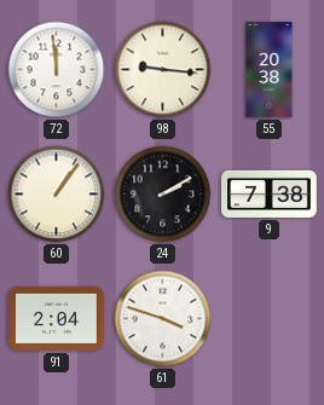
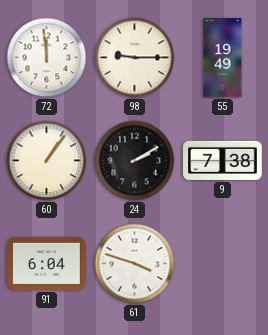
98: 9:16 -> 9:15
55: 20:38 -> 19:49
91: 2:04 -> 6:04
